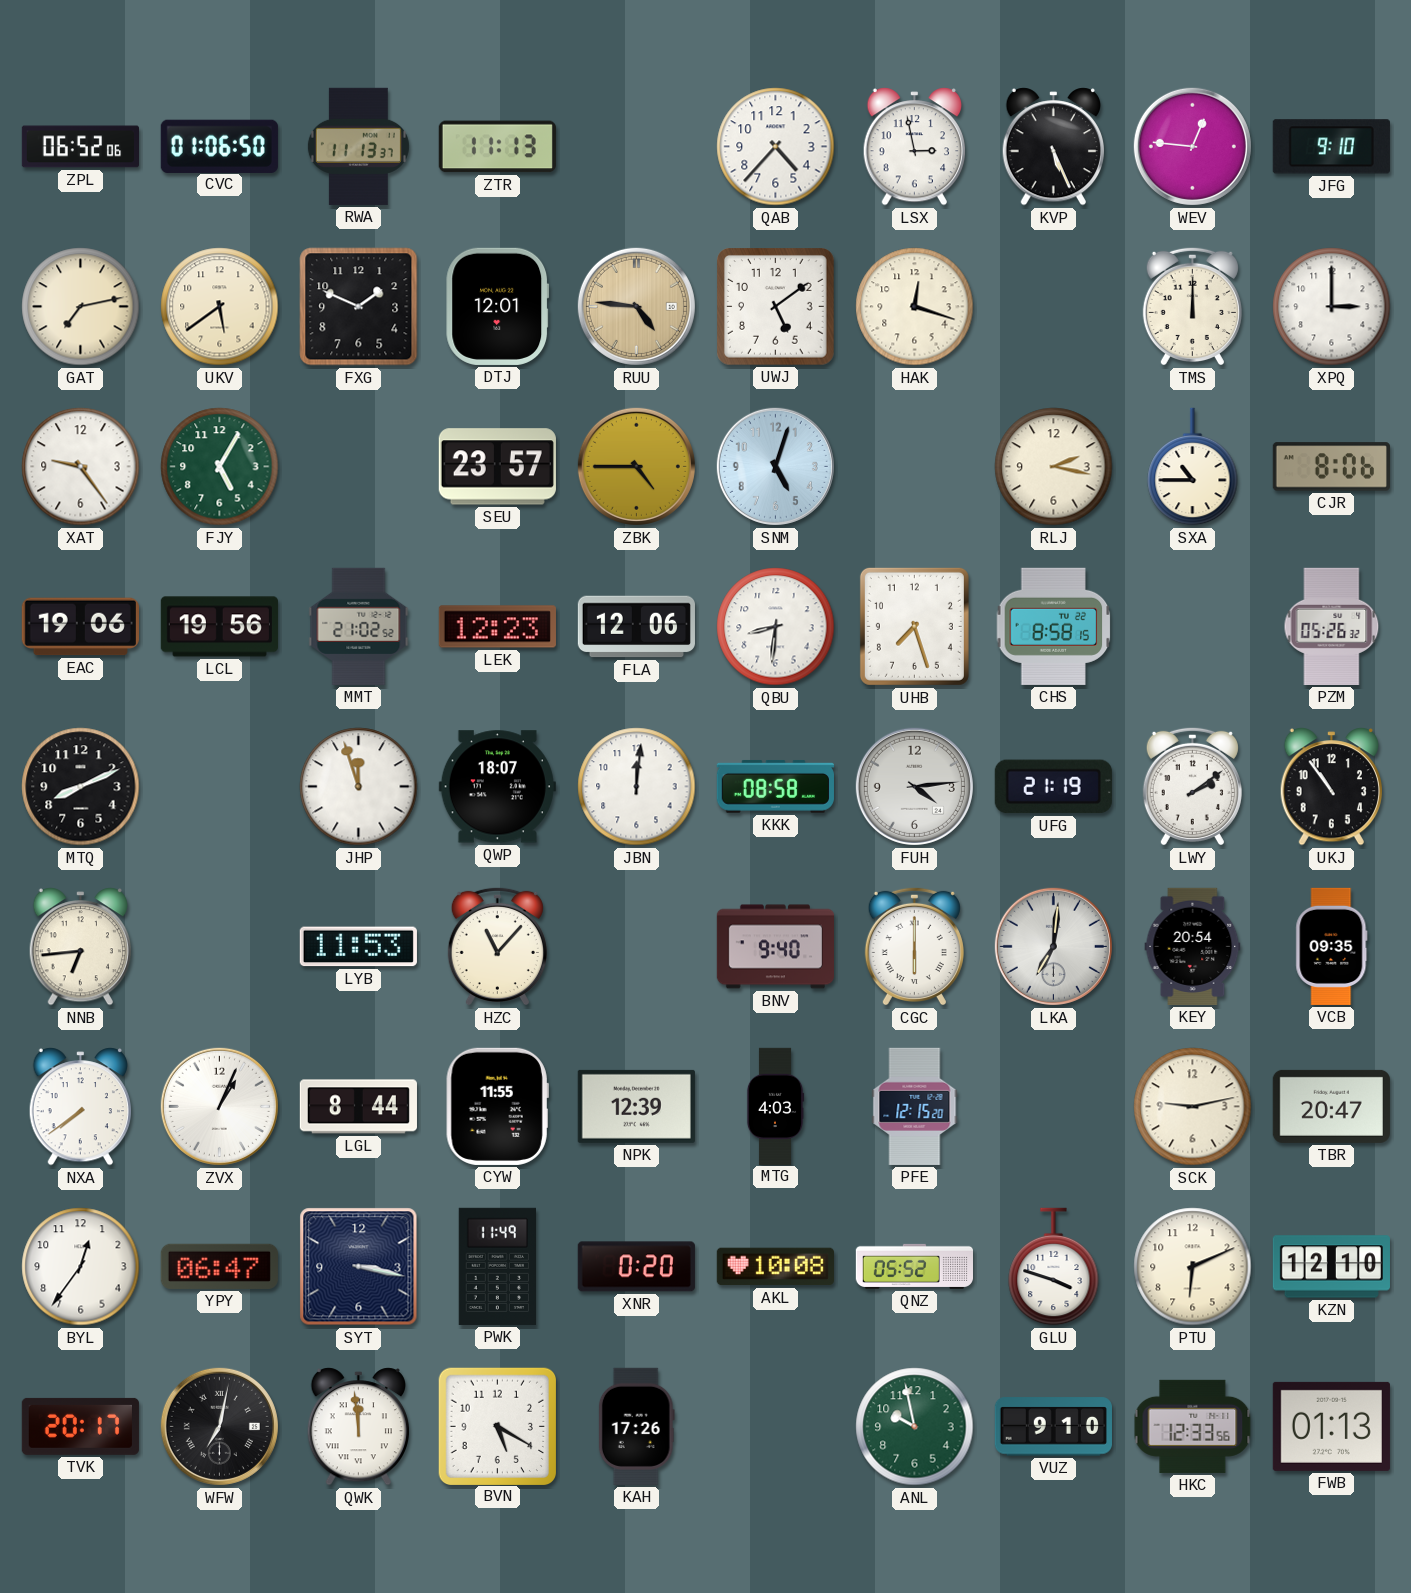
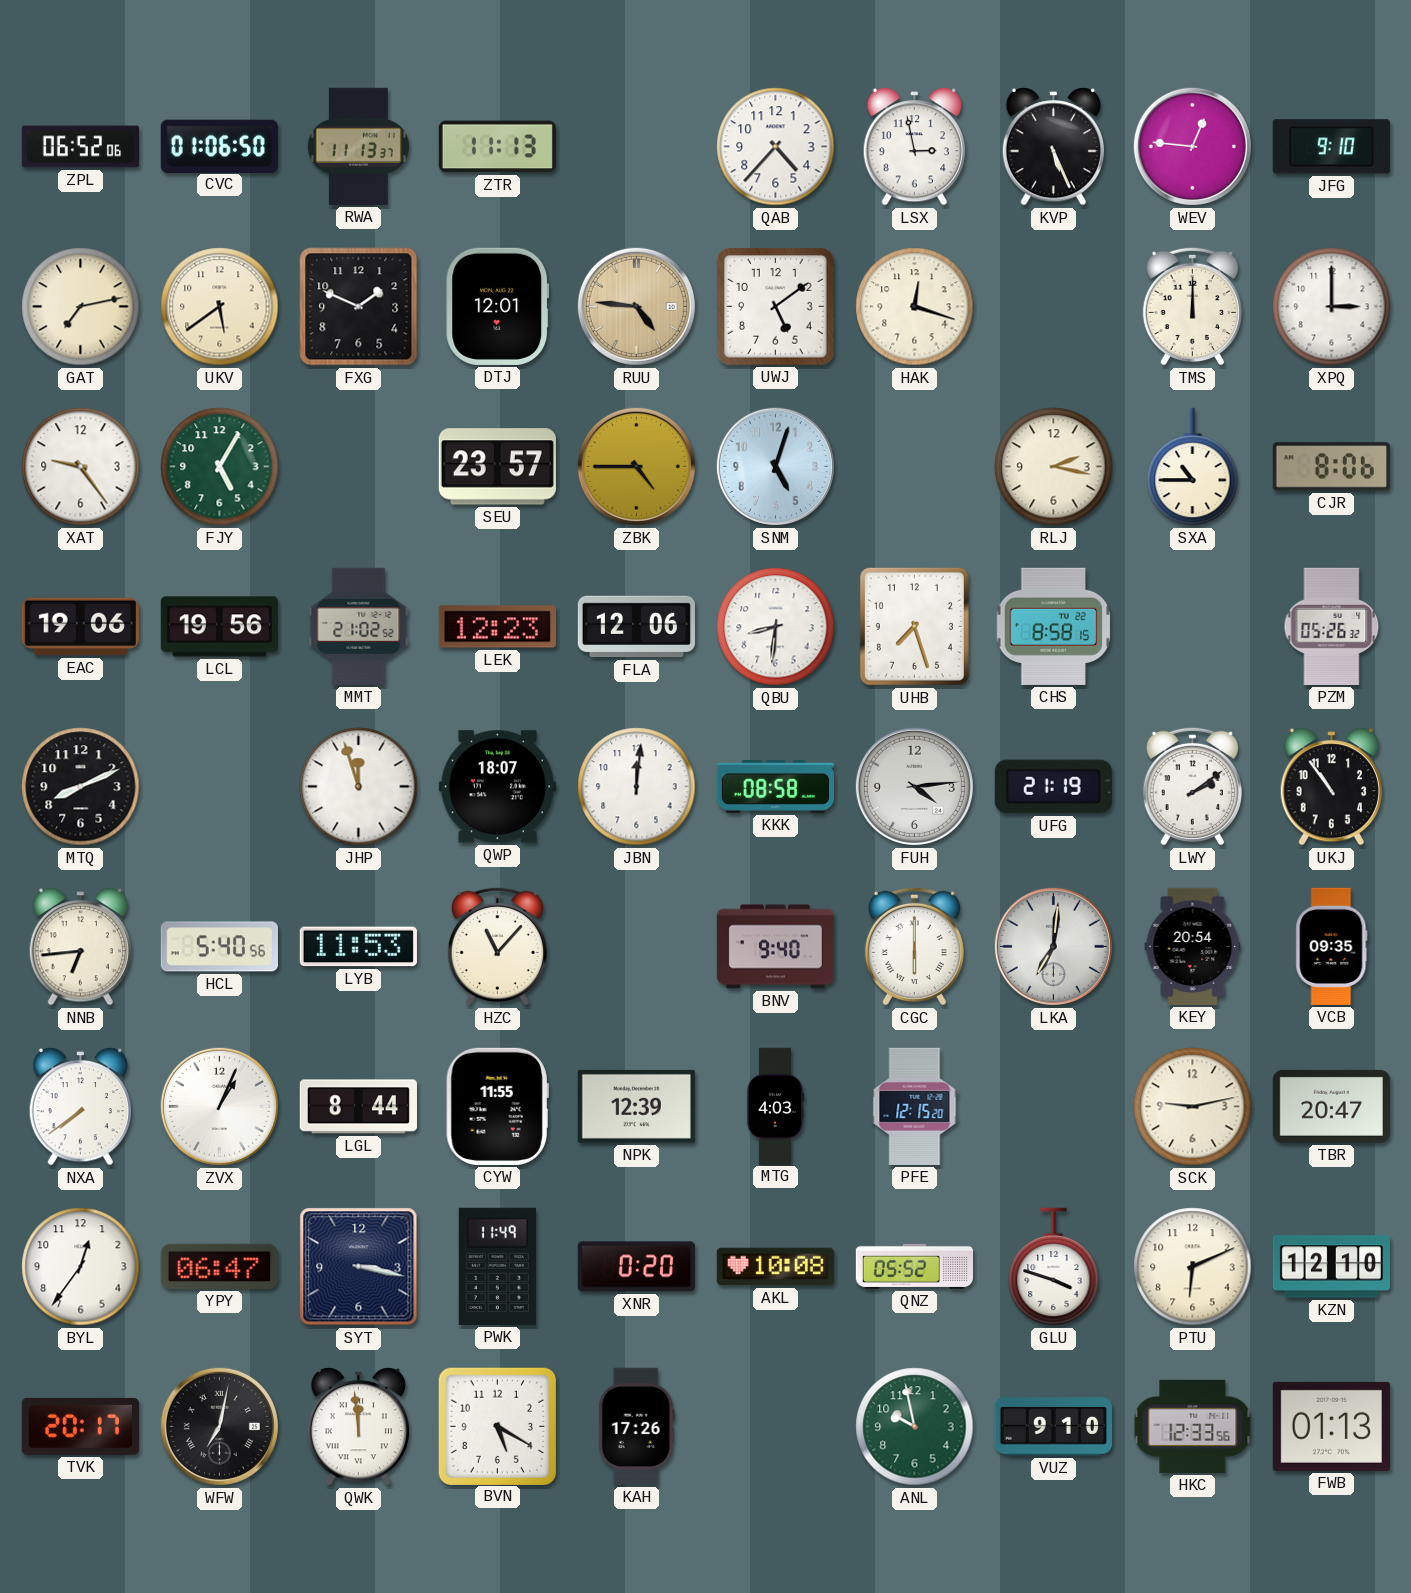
HCL: none -> 5:40
